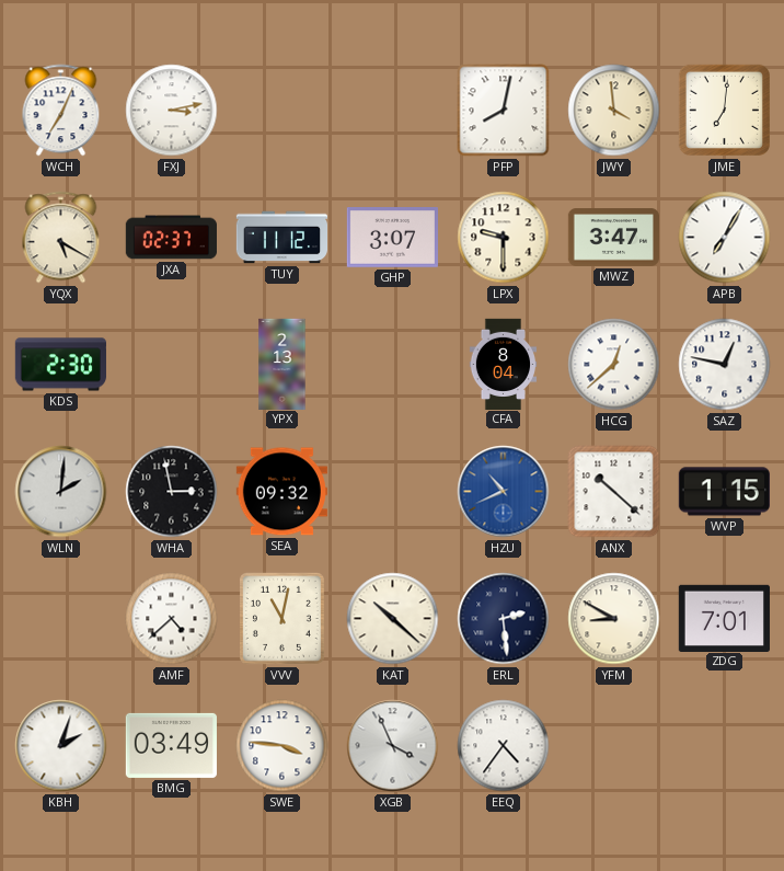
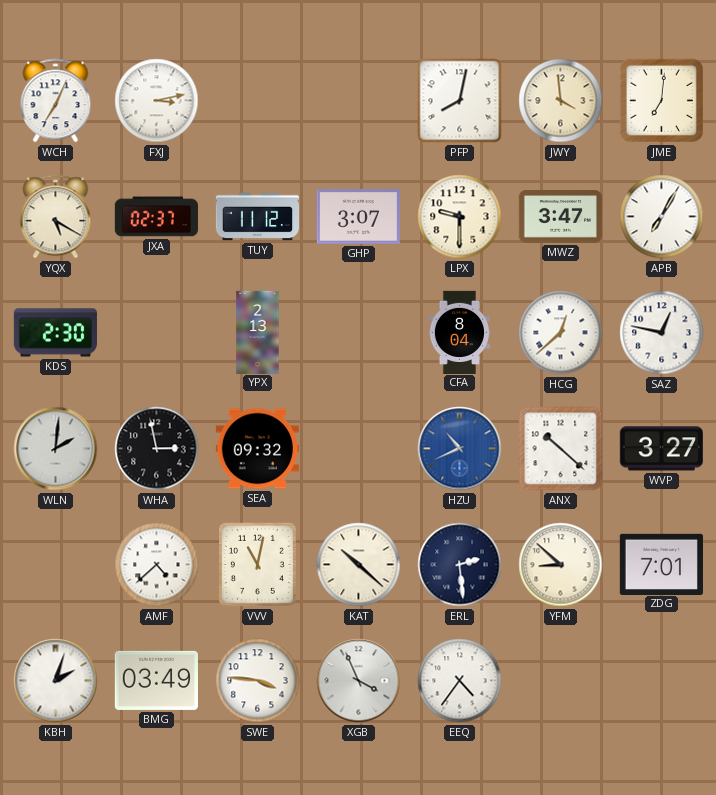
WVP: 1:15 -> 3:27
YFM: 8:50 -> 8:52
